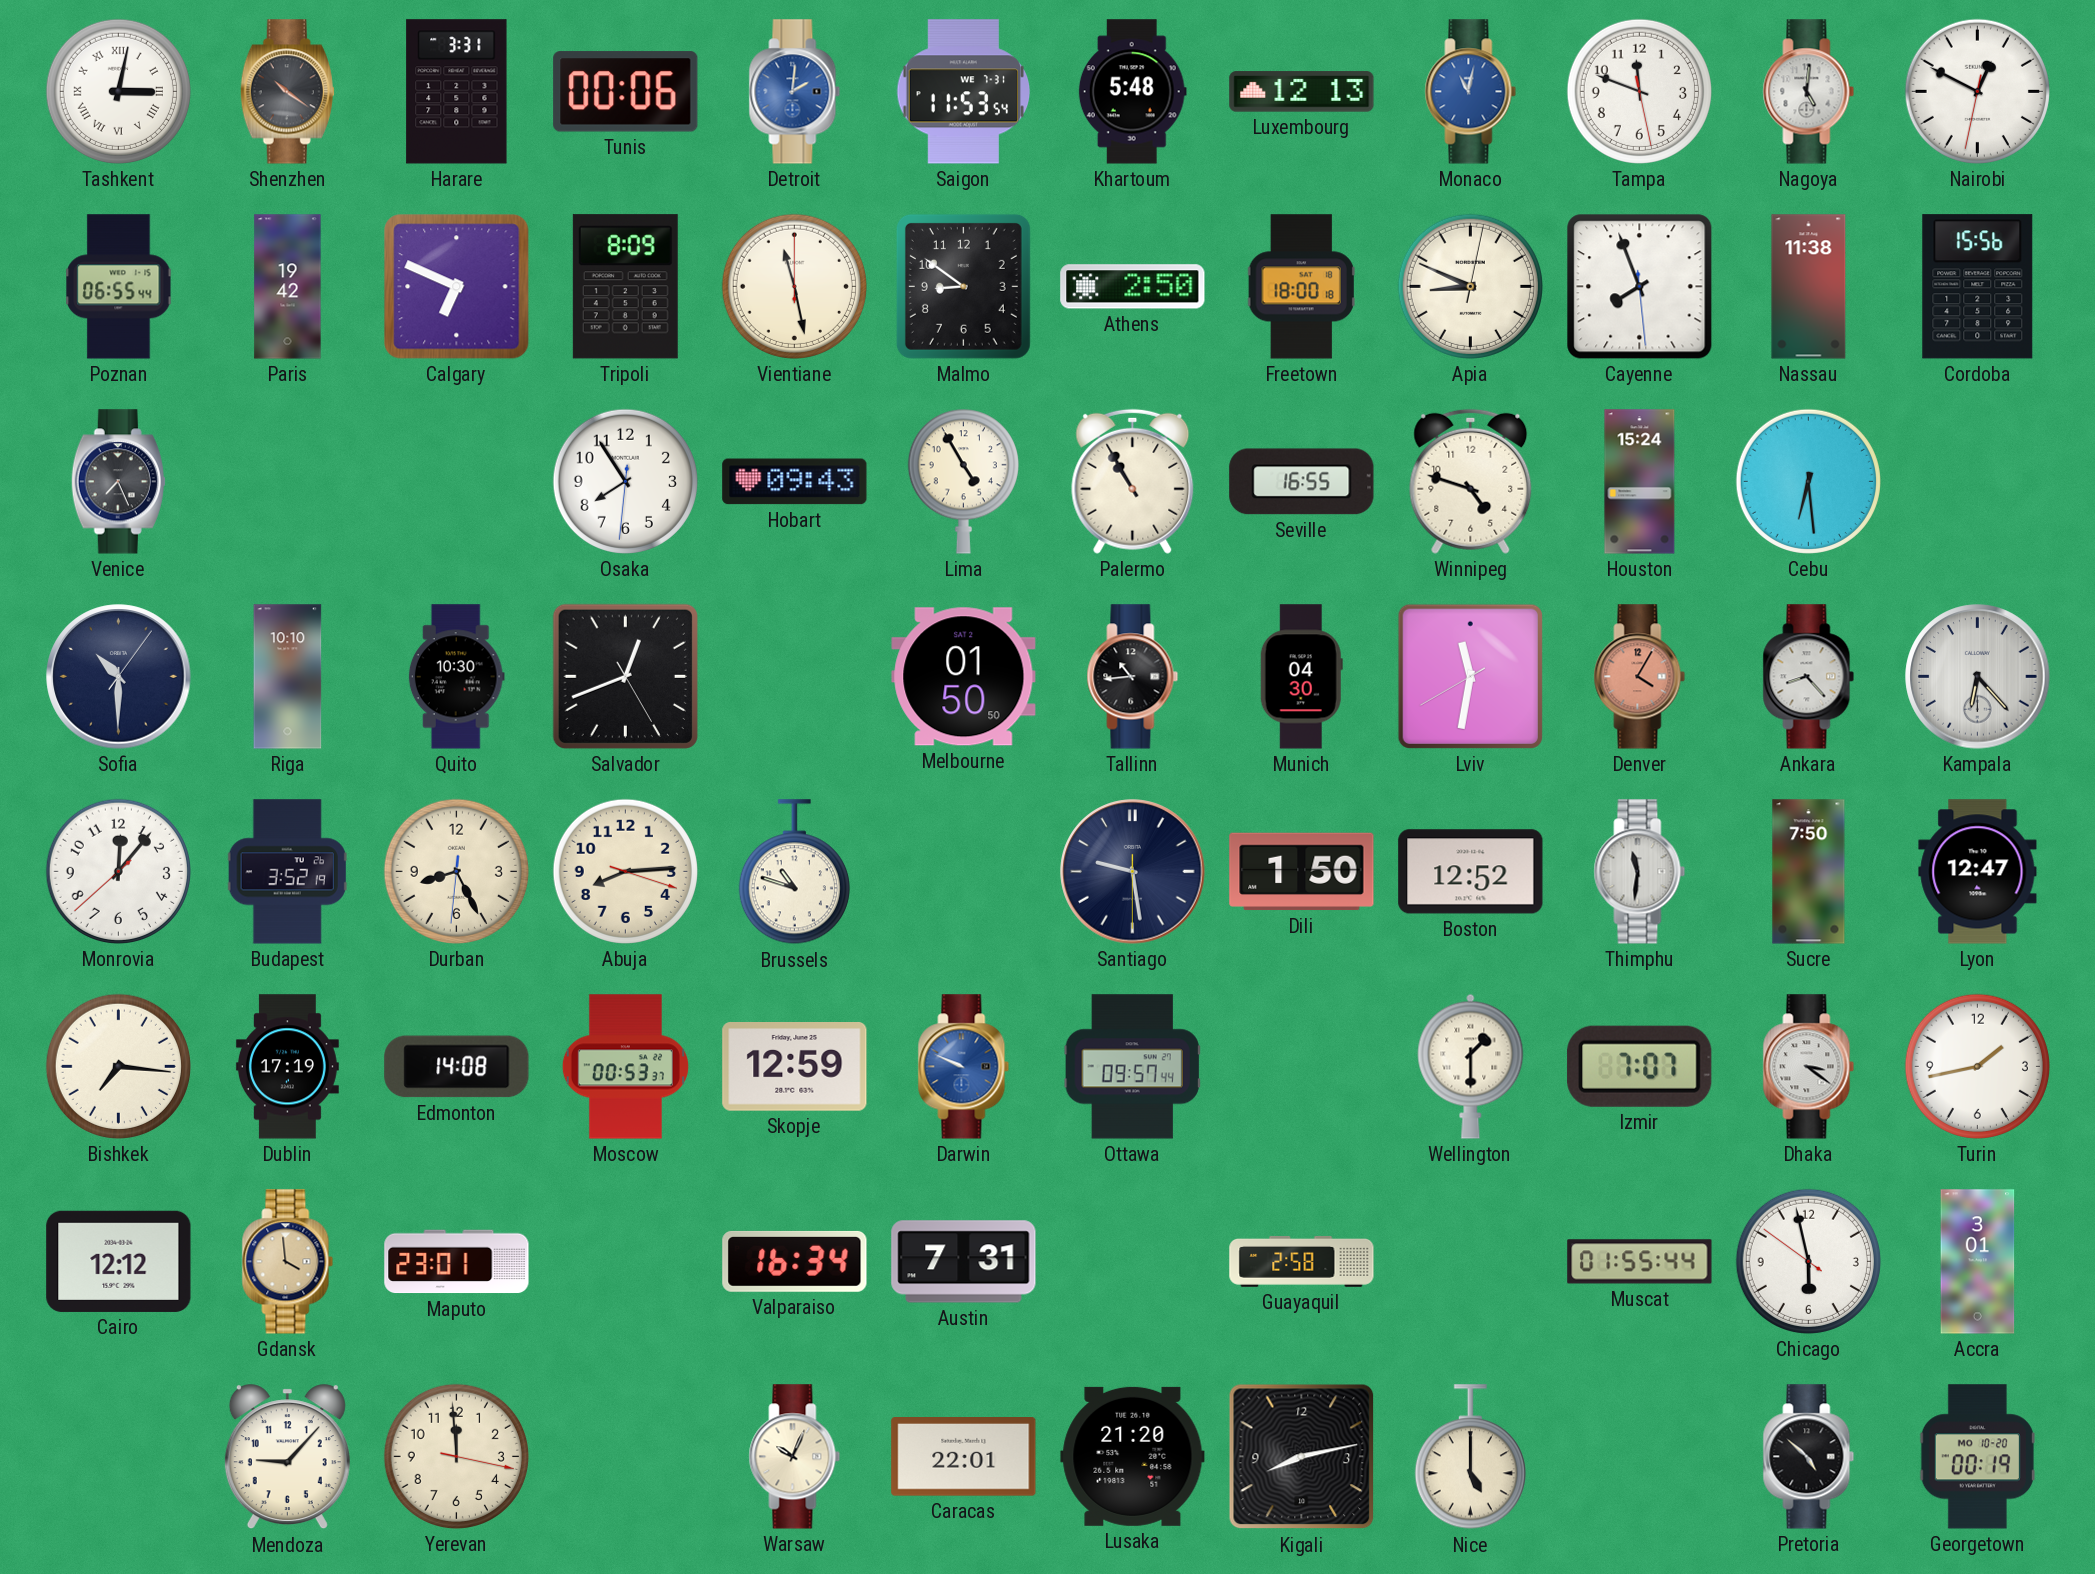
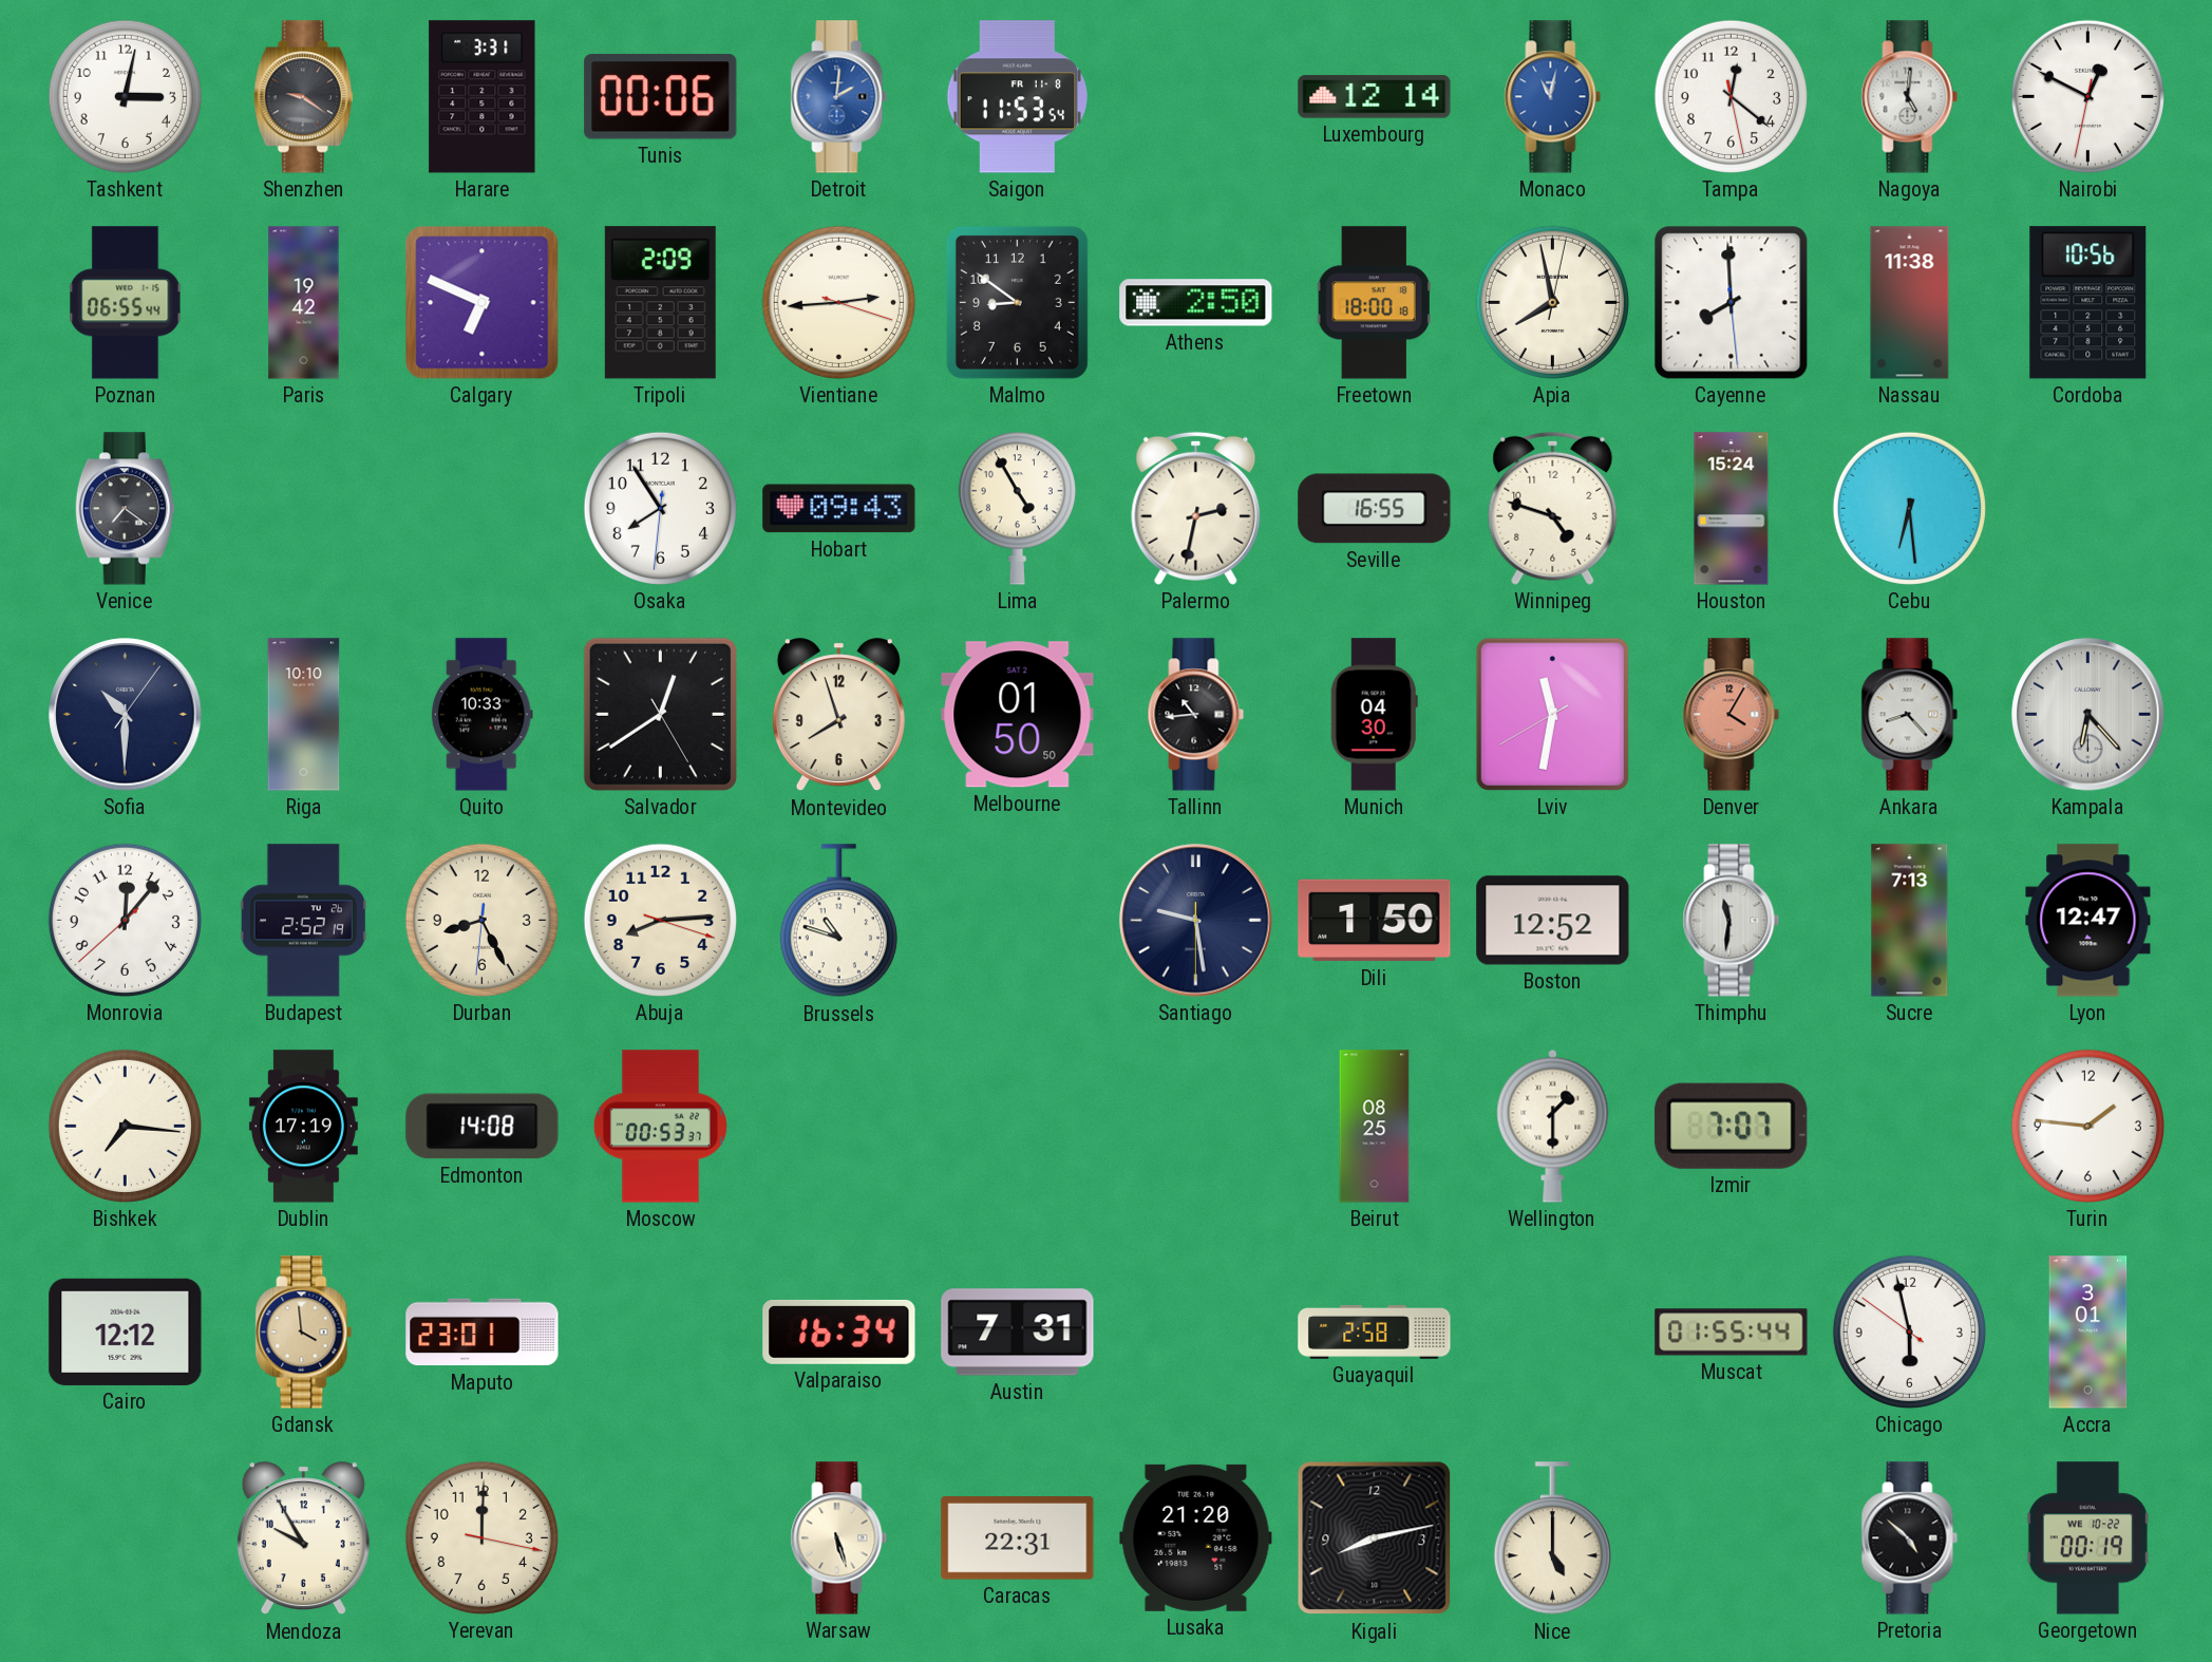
Tashkent numerals: Roman -> Arabic
Shenzhen: 10:21 -> 9:21
Saigon date: WE 7-31 -> FR 11-8
Khartoum: 5:48 -> none
Luxembourg: 12:13 -> 12:14
Tampa: 11:48 -> 12:21
Tripoli: 8:09 -> 2:09
Vientiane: 11:28 -> 2:44
Apia: 8:49 -> 7:58
Cayenne: 7:56 -> 7:59
Cordoba: 15:56 -> 10:56
Venice: 7:26 -> 7:21
Palermo: 10:55 -> 2:32
Quito: 10:30 -> 10:33
Salvador: 12:41 -> 12:39
Montevideo: none -> 7:57
Budapest: 3:52 -> 2:52
Sucre: 7:50 -> 7:13
Skopje: 12:59 -> none
Darwin: 9:49 -> none
Ottawa: 09:57 -> none
Beirut: none -> 08:25
Dhaka: 3:21 -> none
Turin: 1:43 -> 1:46
Mendoza: 9:07 -> 9:55
Yerevan: 11:59 -> 12:00
Warsaw: 10:04 -> 5:27
Caracas: 22:01 -> 22:31
Georgetown date: MO 10-20 -> WE 10-22
